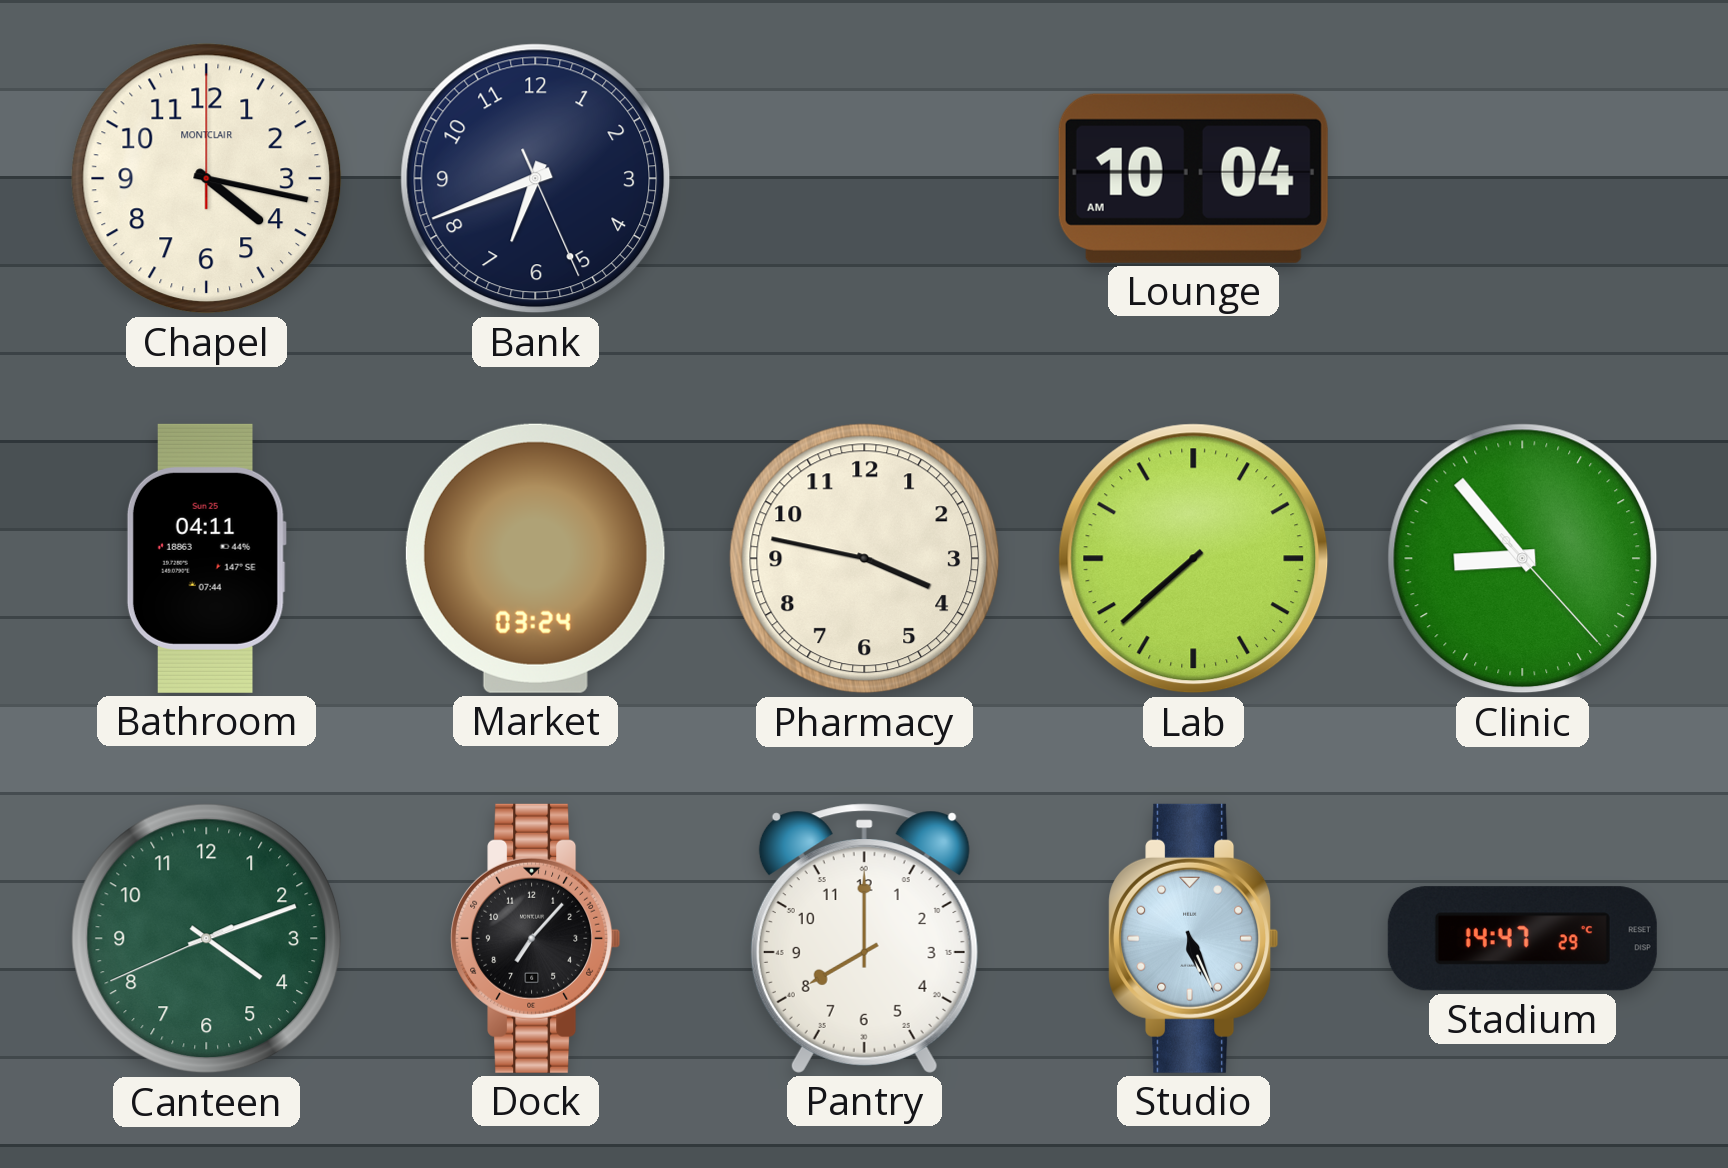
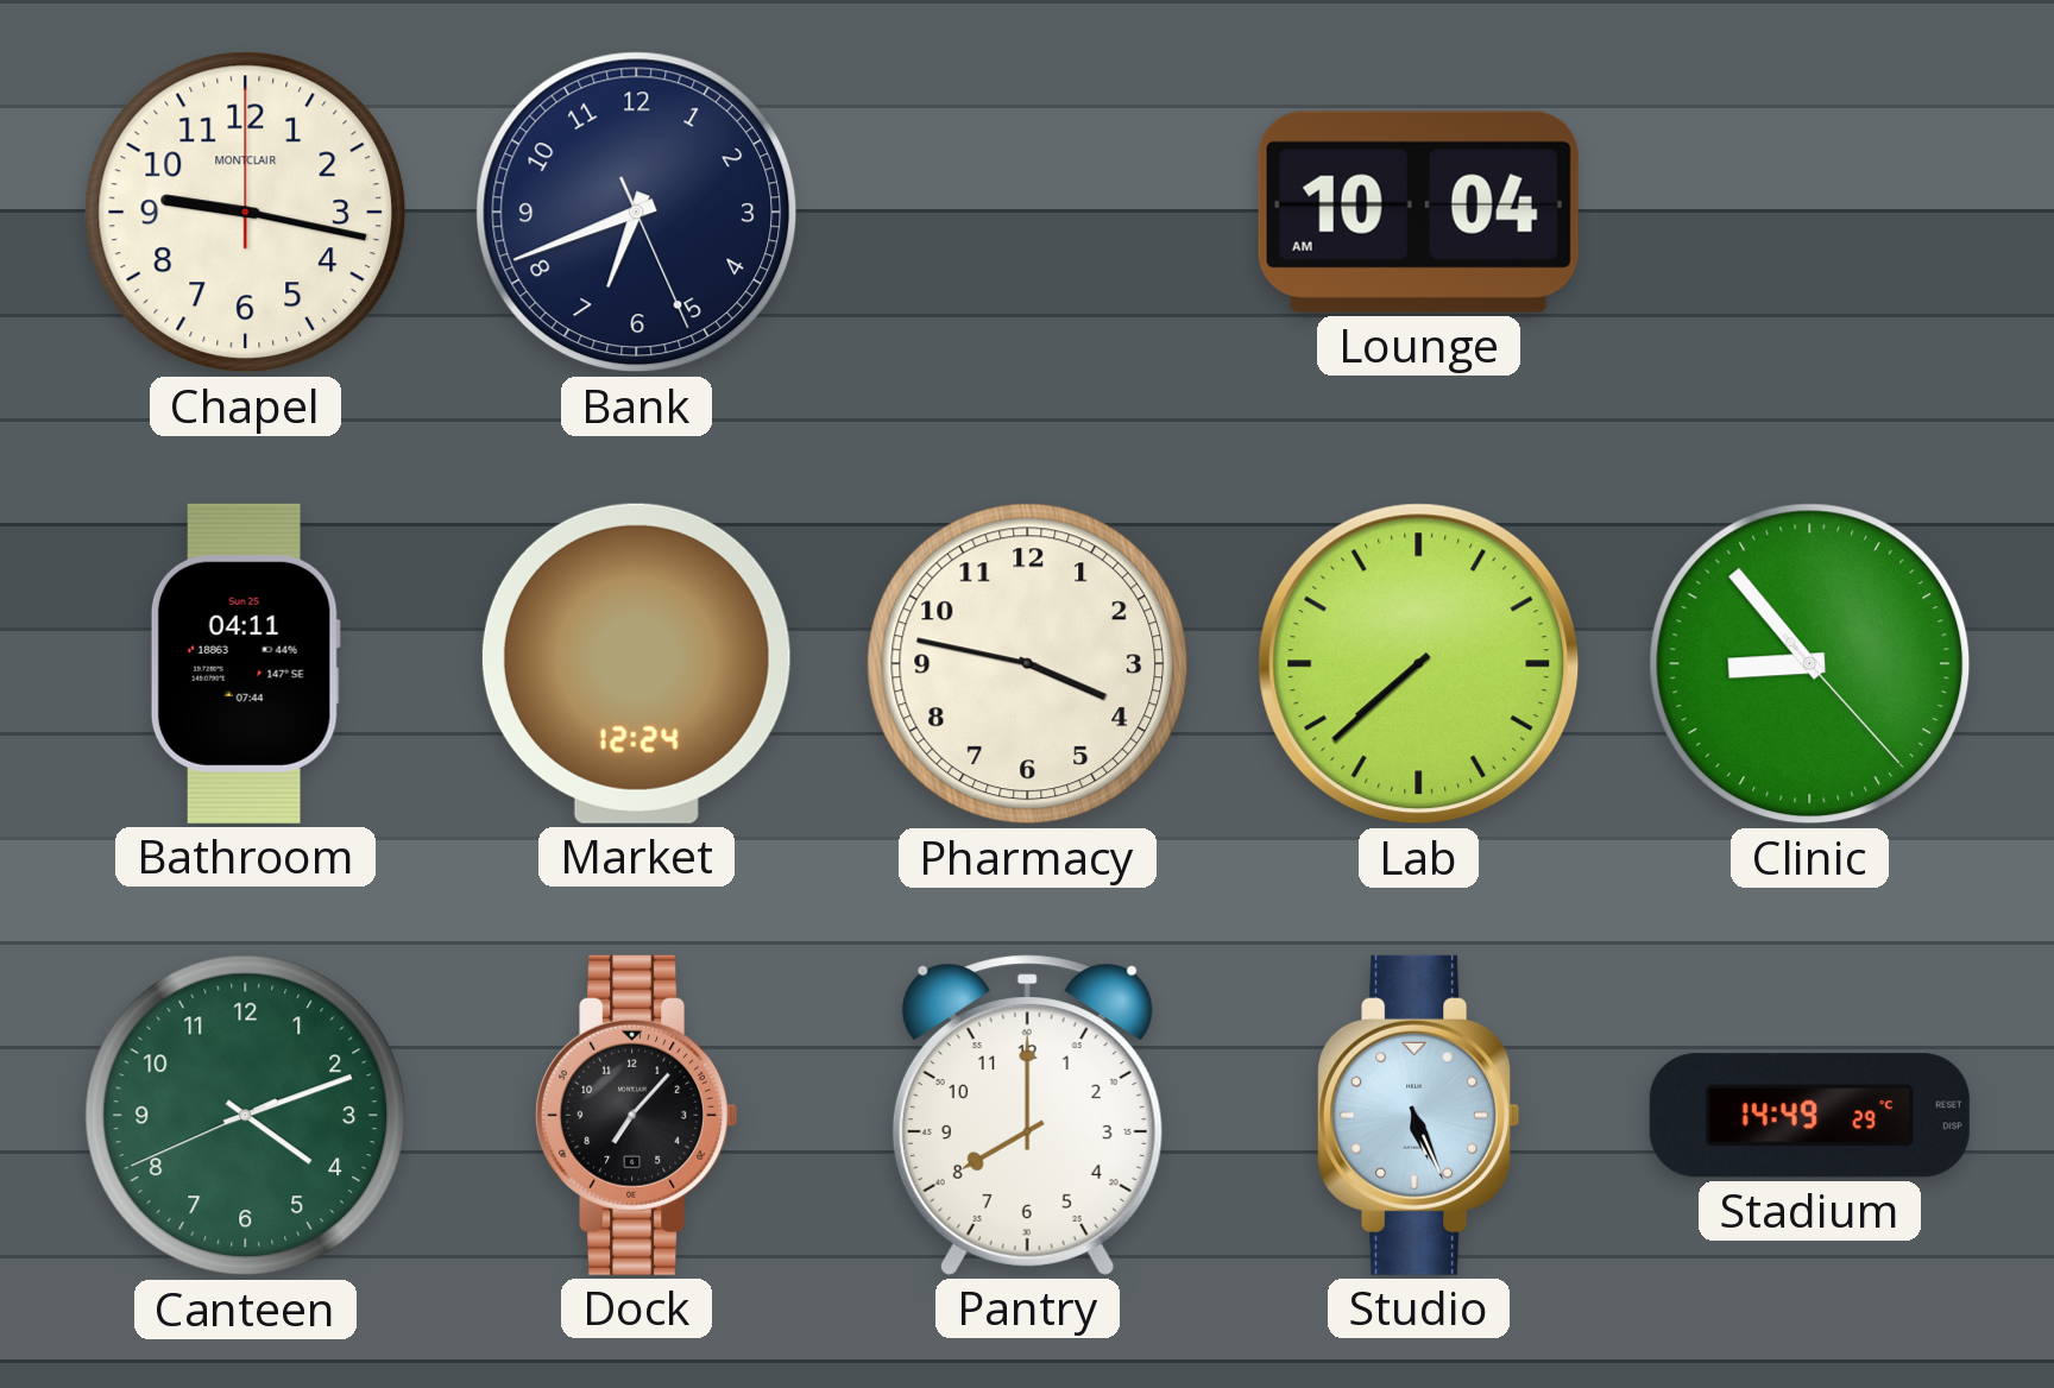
Chapel: 4:17 -> 9:17
Market: 03:24 -> 12:24
Stadium: 14:47 -> 14:49
